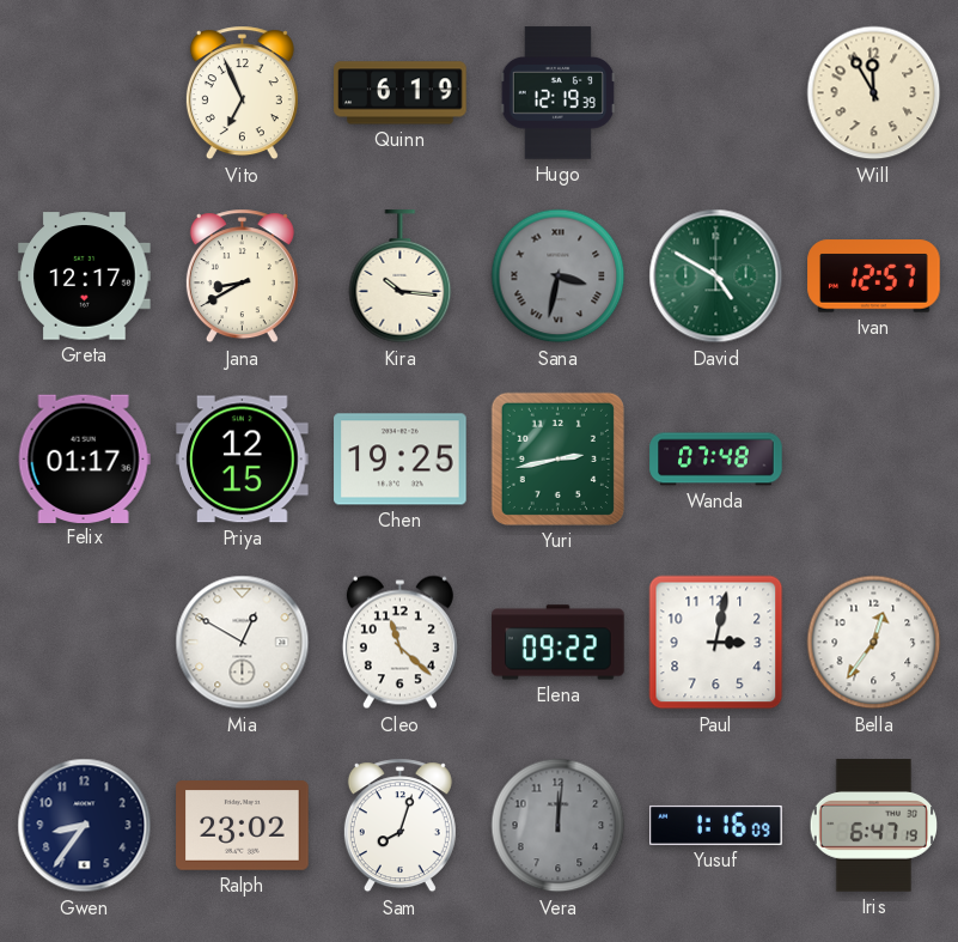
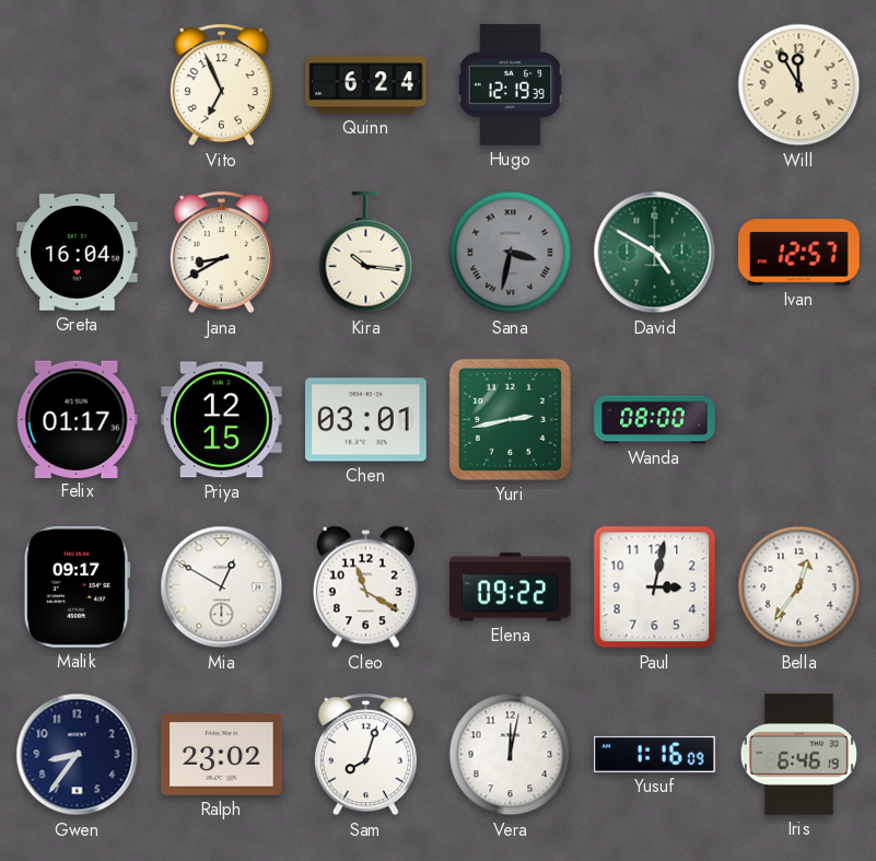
Quinn: 6:19 -> 6:24
Greta: 12:17 -> 16:04
Chen: 19:25 -> 03:01
Wanda: 07:48 -> 08:00
Malik: none -> 09:17
Cleo: 11:22 -> 11:20
Vera: 12:01 -> 12:02
Vera dial: grey -> white
Iris: 6:47 -> 6:46
